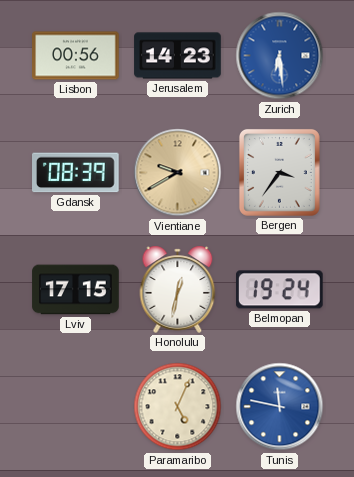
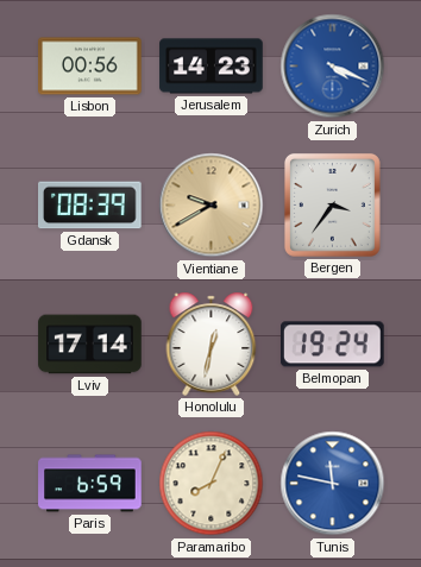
Zurich: 6:29 -> 4:19
Lviv: 17:15 -> 17:14
Paris: none -> 6:59
Paramaribo: 5:04 -> 8:04
